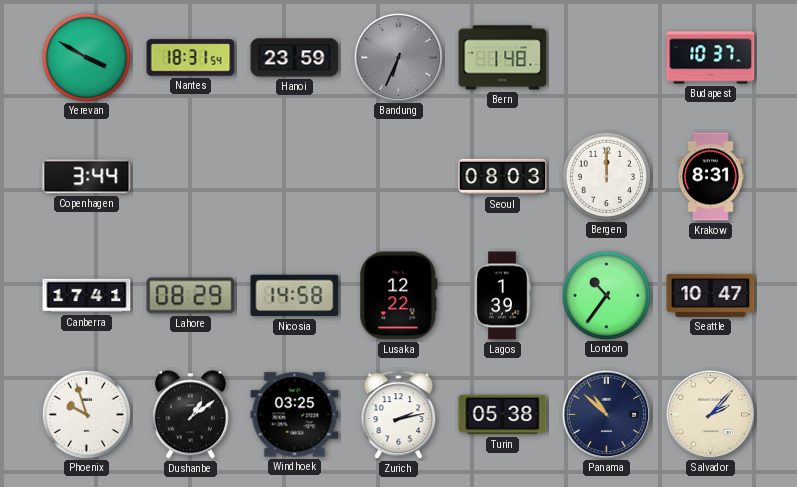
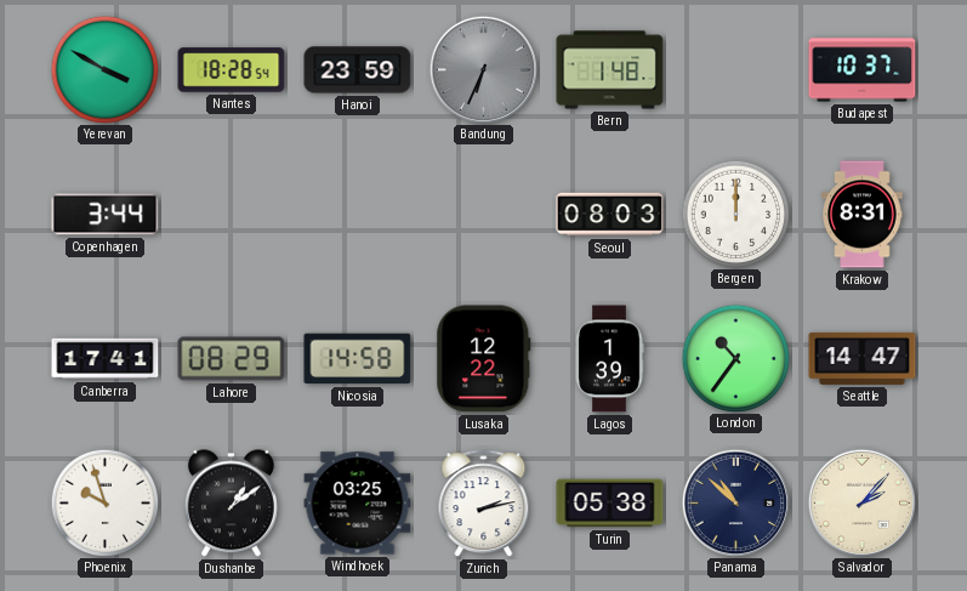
Nantes: 18:31 -> 18:28
Seattle: 10:47 -> 14:47
